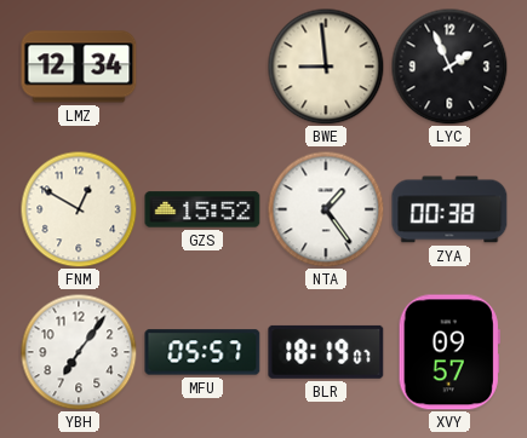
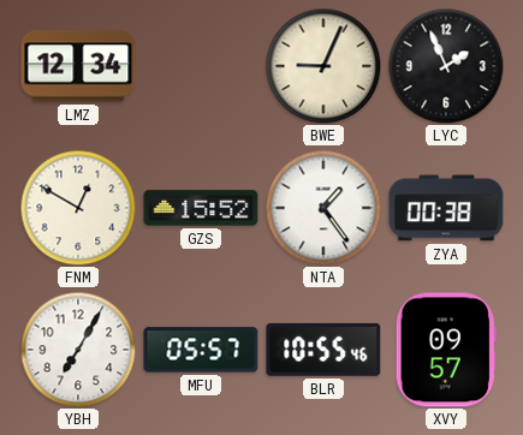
BWE: 8:59 -> 9:04
YBH: 7:06 -> 7:05
BLR: 18:19 -> 10:55
